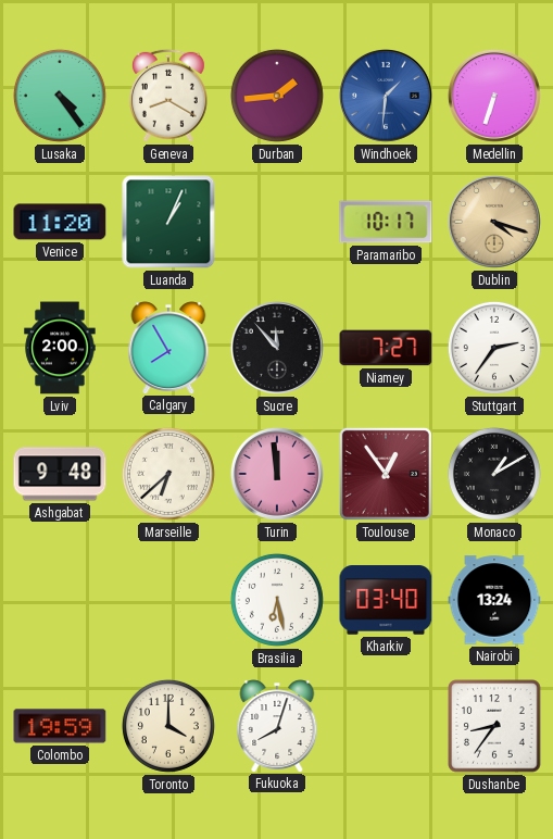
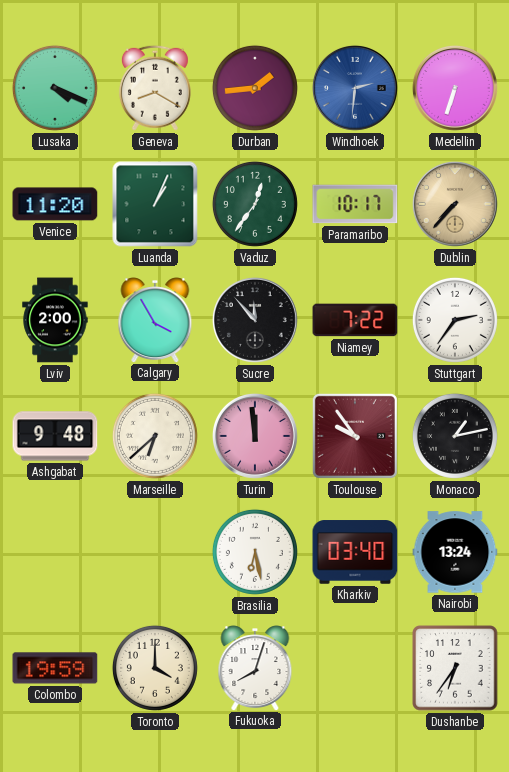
Lusaka: 4:24 -> 4:19
Windhoek: 1:31 -> 2:31
Vaduz: none -> 12:36
Dublin: 4:18 -> 7:37
Calgary: 7:55 -> 3:55
Niamey: 7:27 -> 7:22
Toulouse: 12:54 -> 9:54
Monaco: 1:10 -> 1:13
Dushanbe: 8:36 -> 6:36
